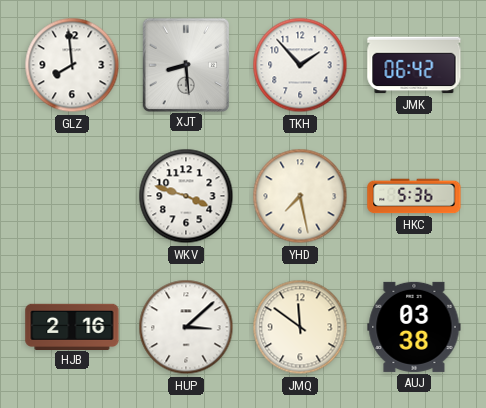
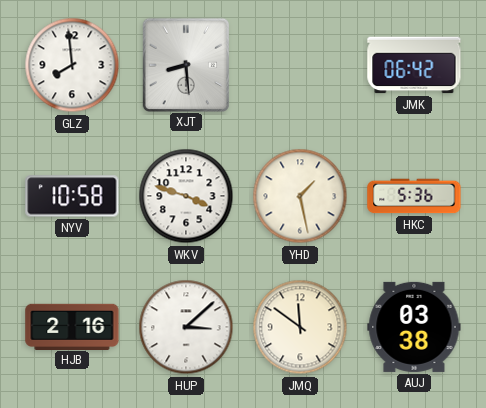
TKH: 1:53 -> none
NYV: none -> 10:58
YHD: 7:28 -> 1:28
